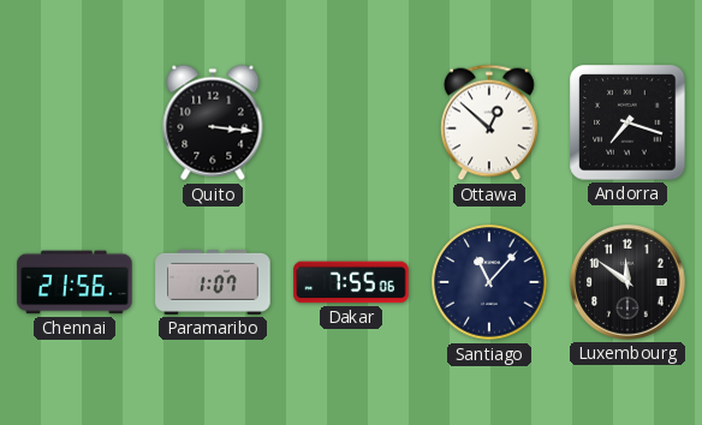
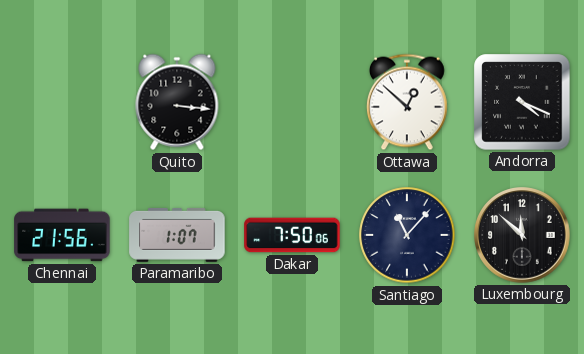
Andorra: 7:18 -> 4:19
Dakar: 7:55 -> 7:50
Luxembourg: 11:51 -> 11:52
